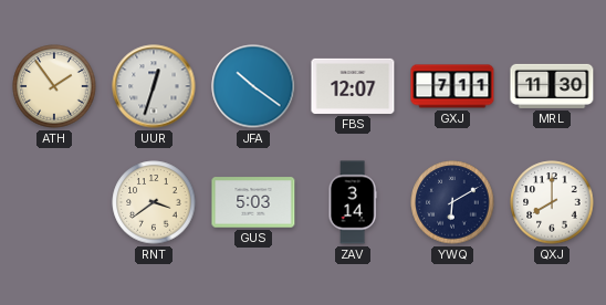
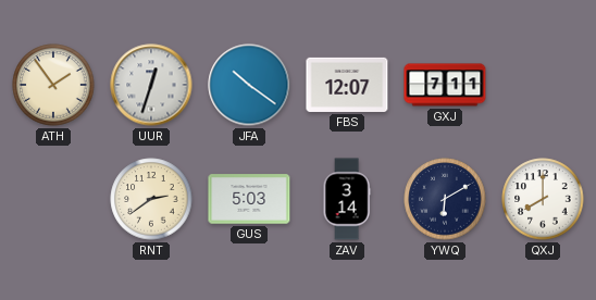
MRL: 11:30 -> none
RNT: 3:39 -> 2:39
